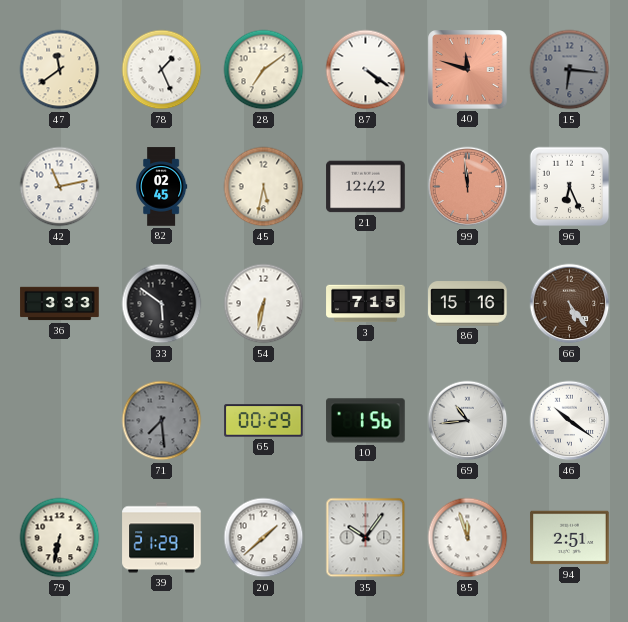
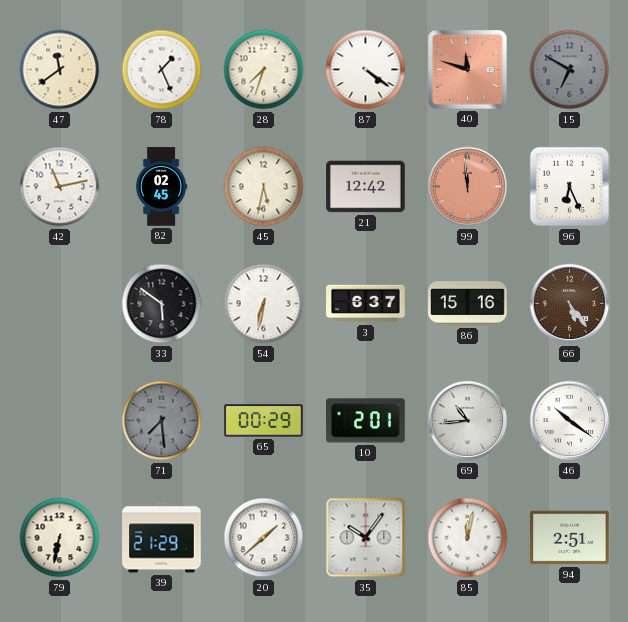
28: 7:09 -> 7:33
15: 6:16 -> 6:50
36: 3:33 -> none
3: 7:15 -> 6:37
10: 1:56 -> 2:01
85: 11:57 -> 12:02
